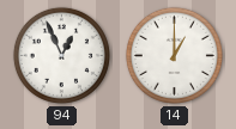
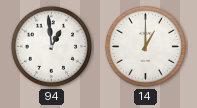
94: 12:56 -> 12:59
